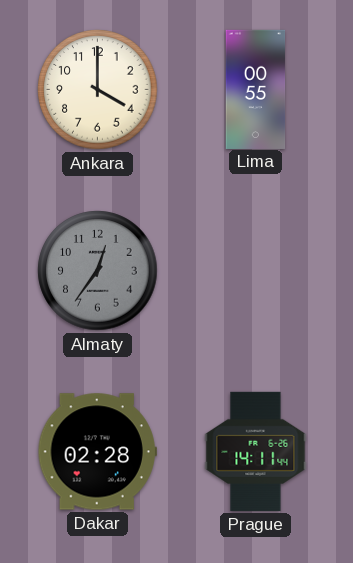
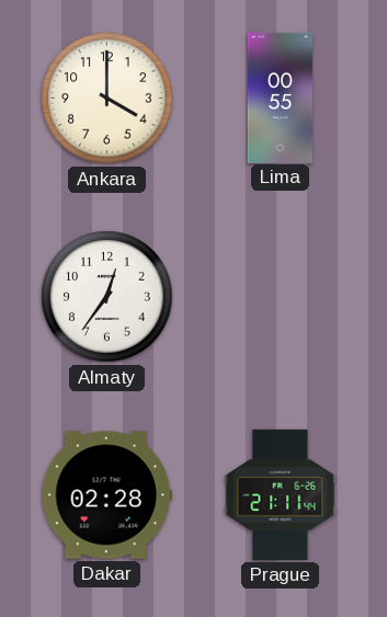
Almaty dial: grey -> white
Prague: 14:11 -> 21:11
